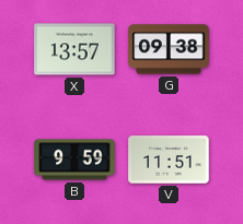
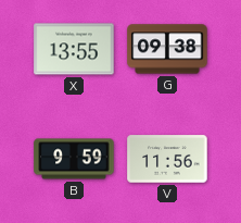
X: 13:57 -> 13:55
V: 11:51 -> 11:56
